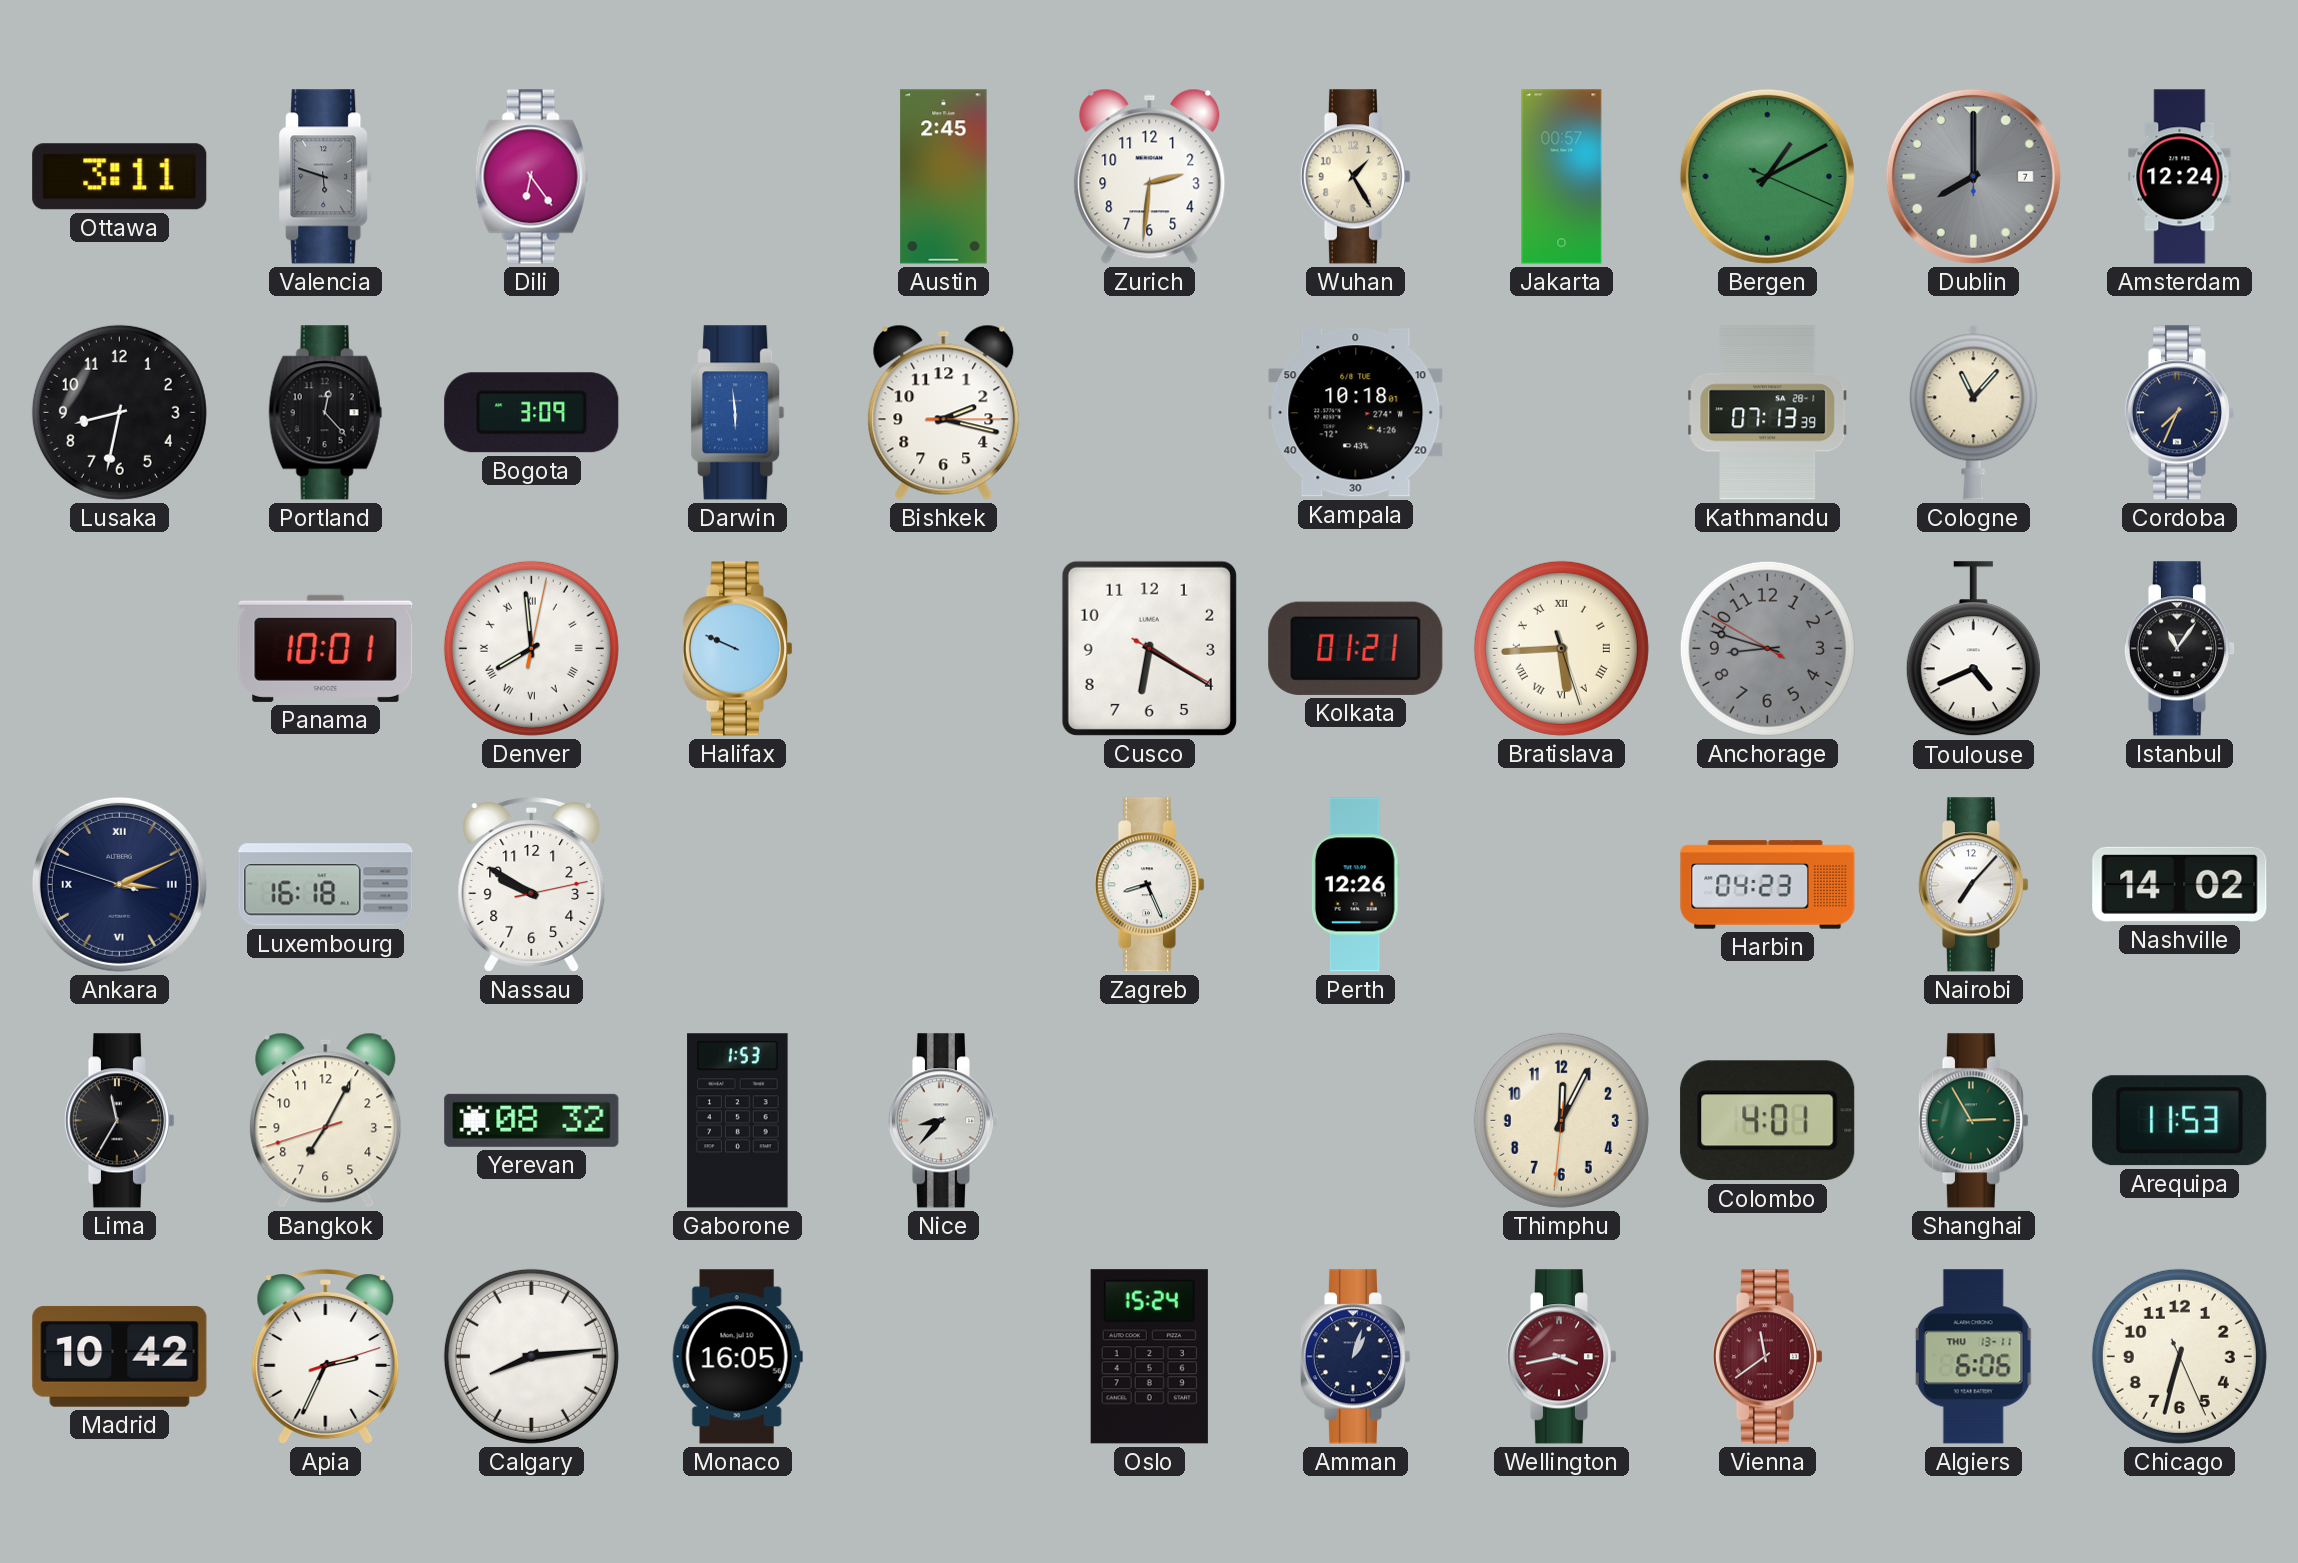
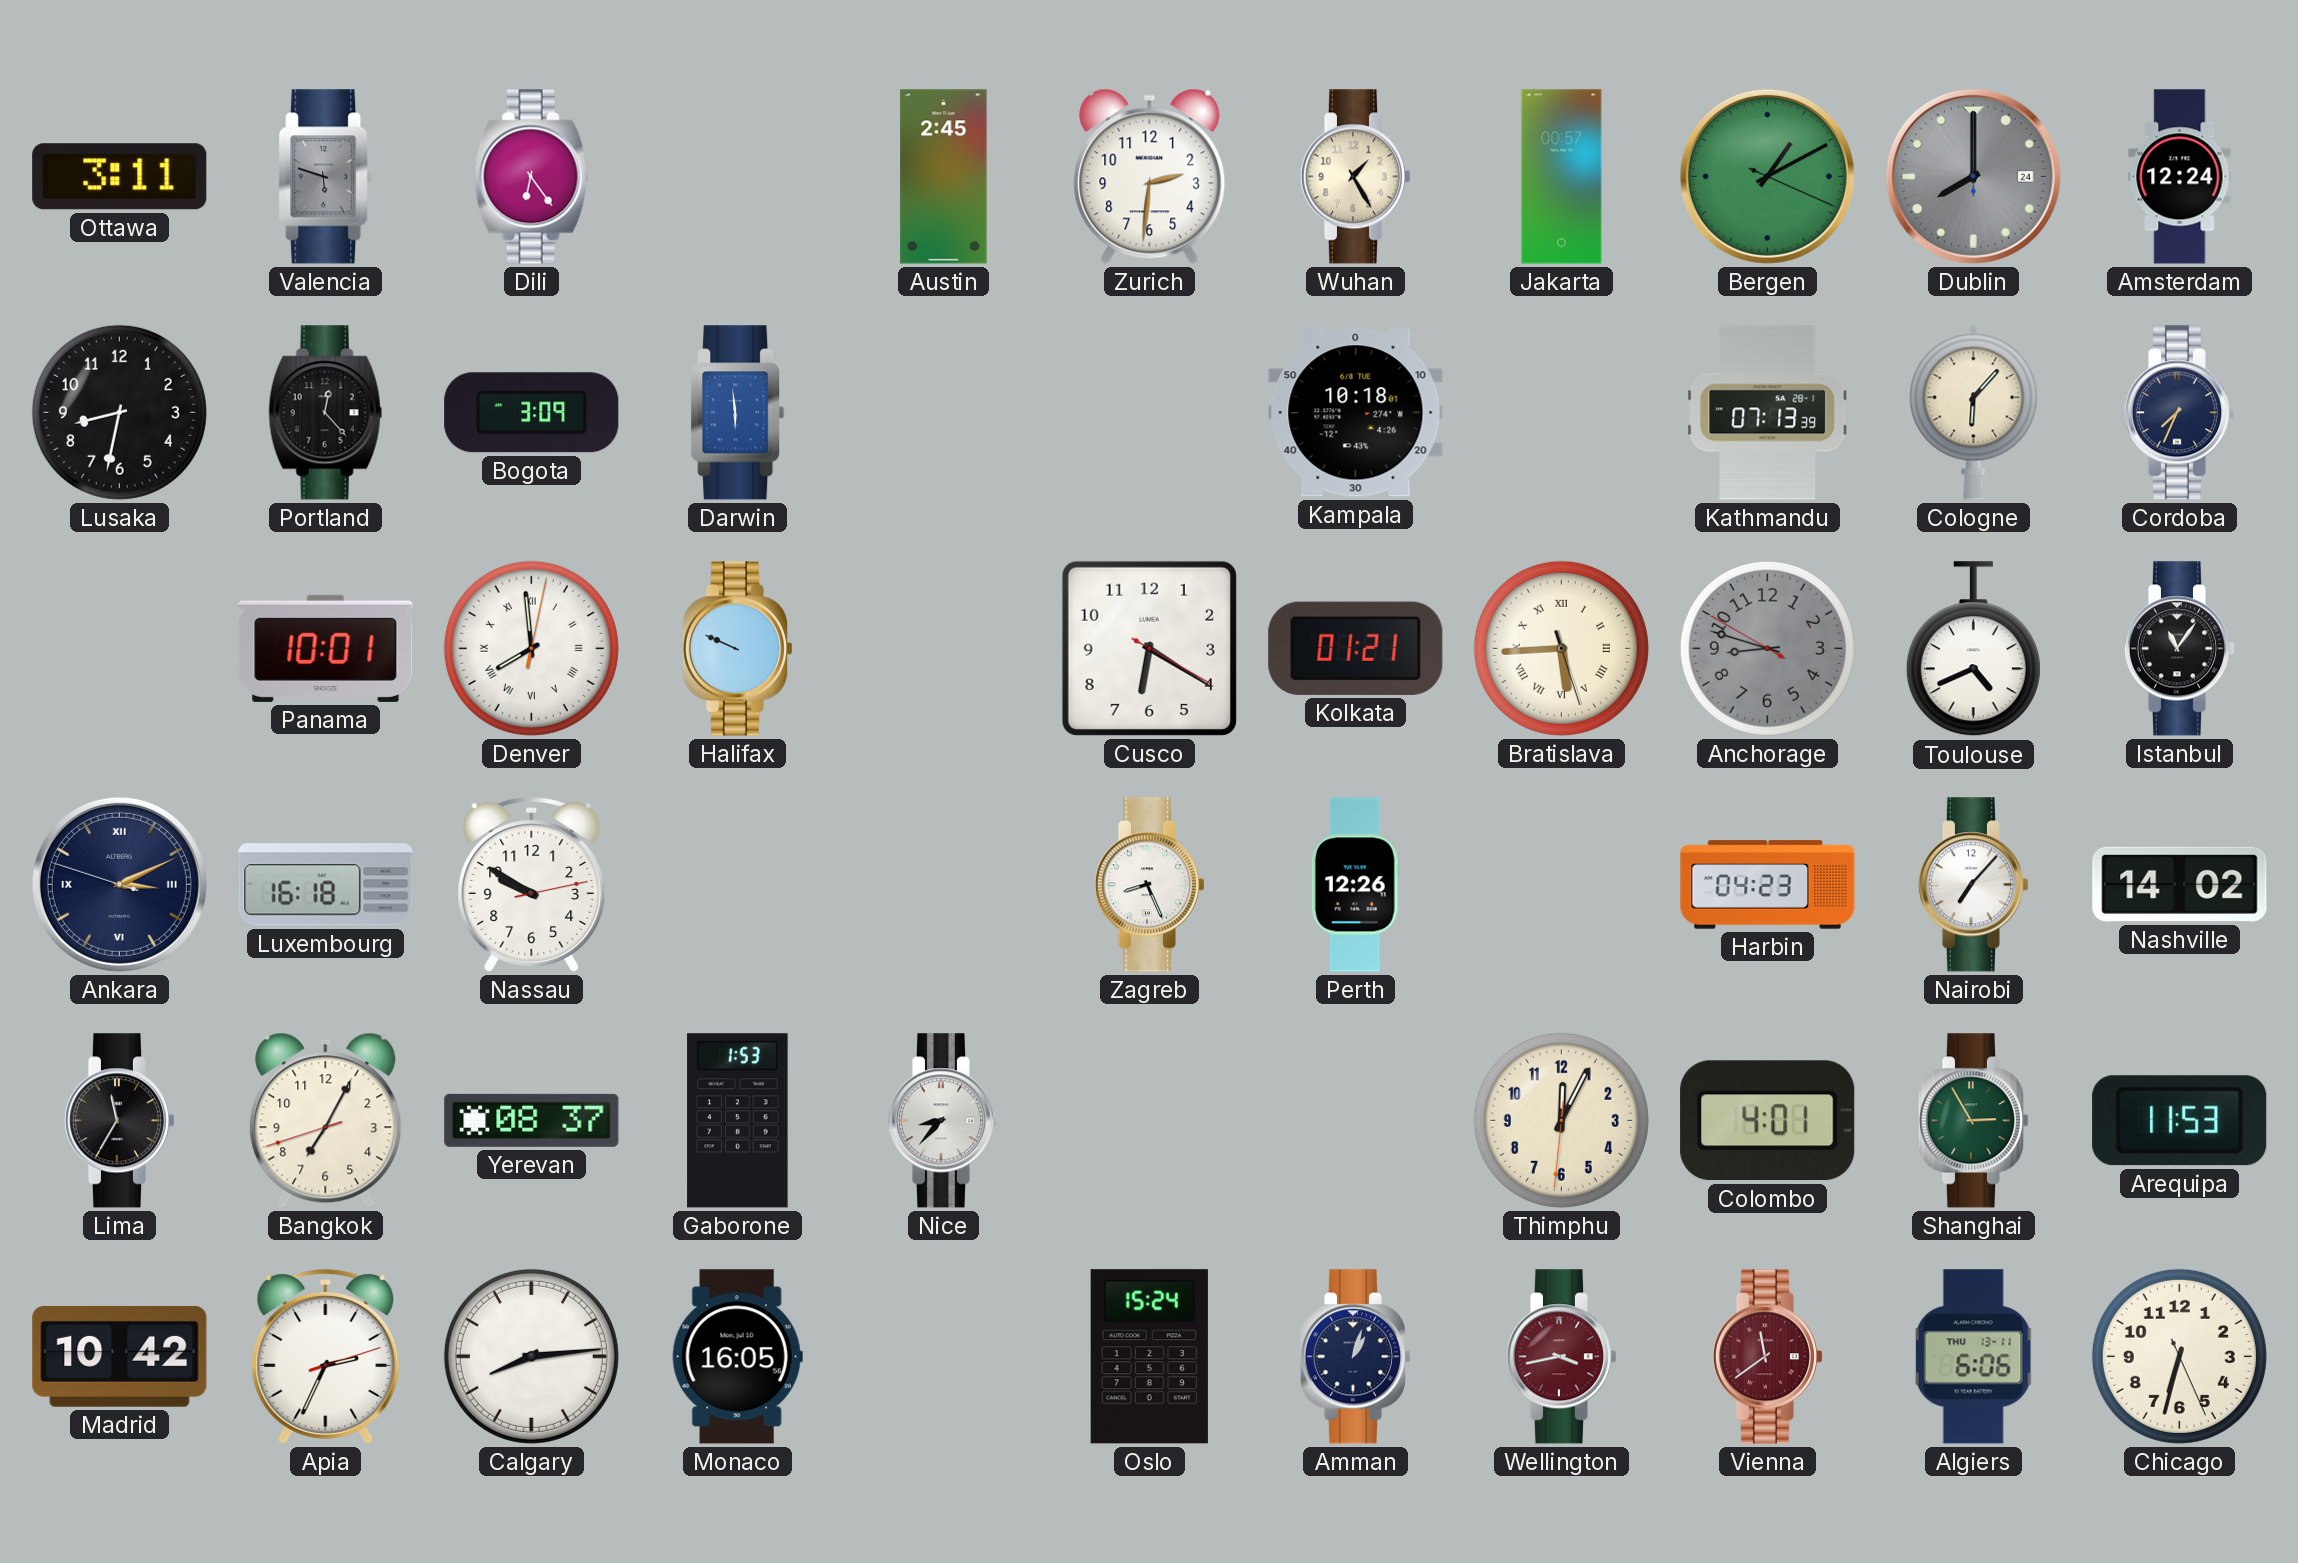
Dublin date: 7 -> 24
Bishkek: 2:17 -> none
Cologne: 11:07 -> 6:07
Yerevan: 08:32 -> 08:37
